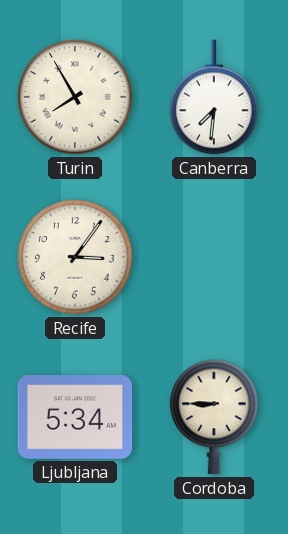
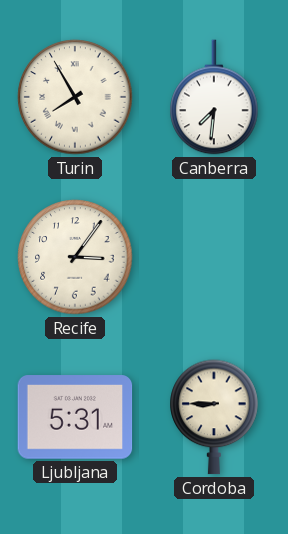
Ljubljana: 5:34 -> 5:31
